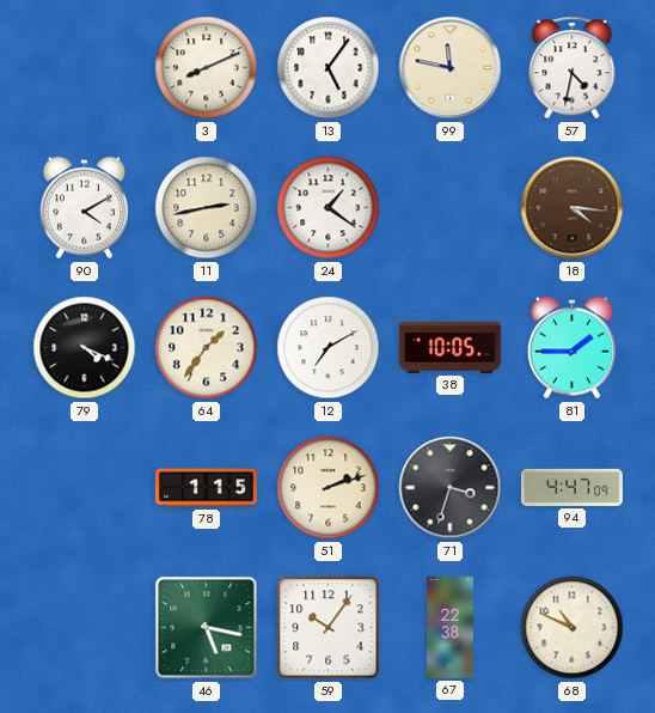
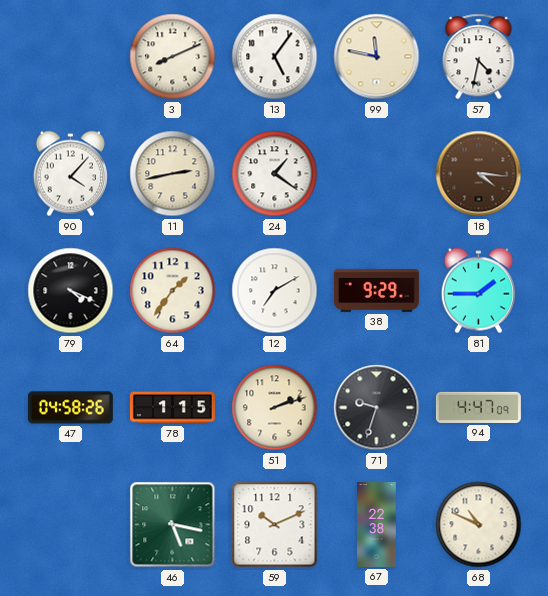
90: 4:10 -> 4:07
38: 10:05 -> 9:29
47: none -> 04:58
71: 3:33 -> 9:33
59: 10:06 -> 10:11
